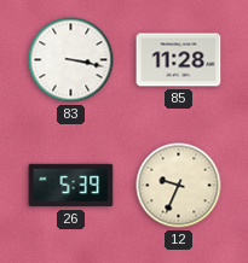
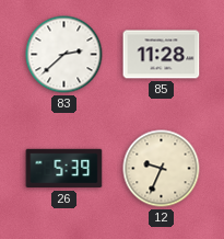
83: 3:17 -> 2:38
